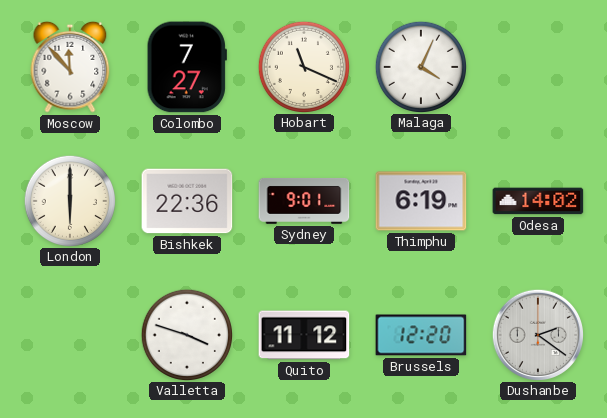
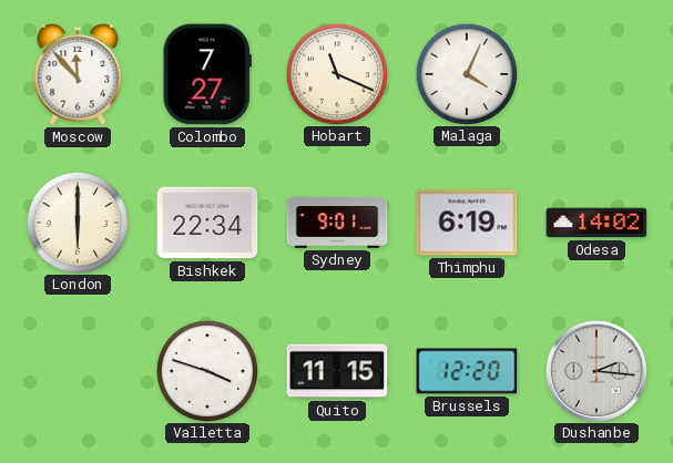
Bishkek: 22:36 -> 22:34
Quito: 11:12 -> 11:15
Dushanbe: 2:21 -> 2:16
